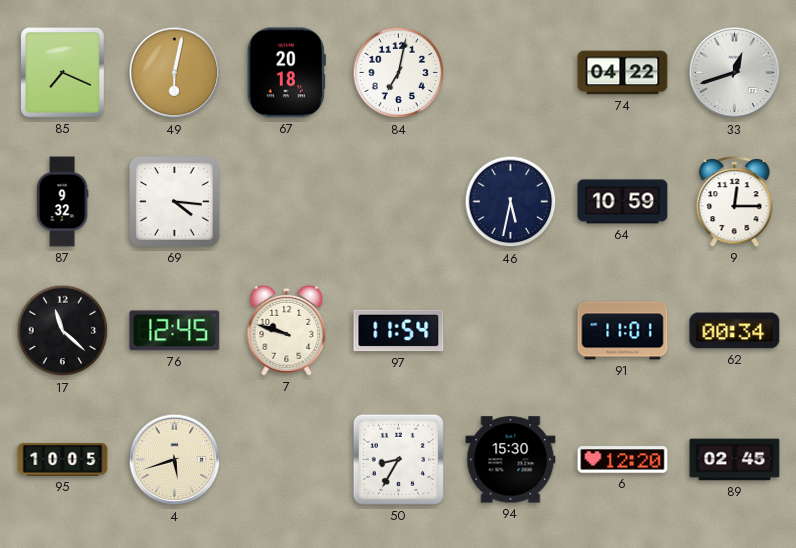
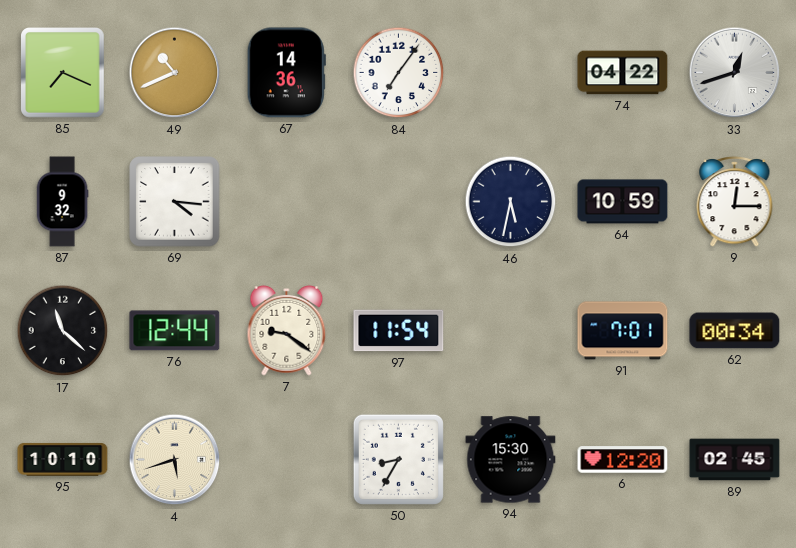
49: 6:02 -> 10:41
67: 20:18 -> 14:36
84: 7:02 -> 7:06
76: 12:45 -> 12:44
7: 9:48 -> 9:21
91: 11:01 -> 7:01
95: 10:05 -> 10:10
